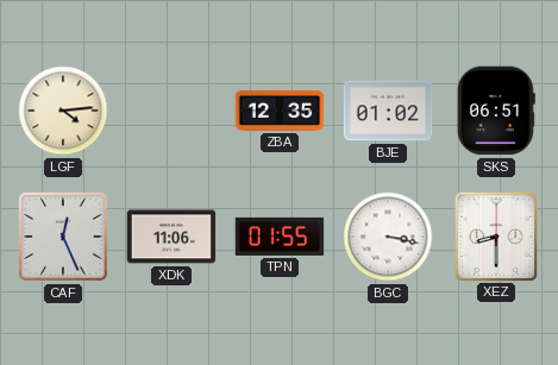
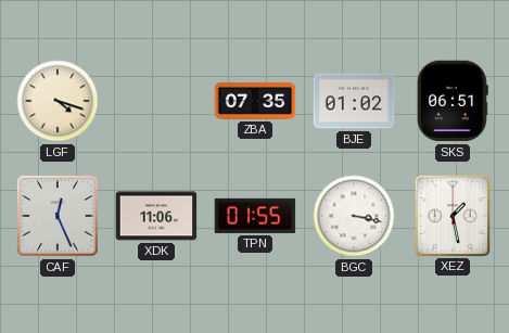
LGF: 4:14 -> 4:18
ZBA: 12:35 -> 07:35
XEZ: 8:30 -> 1:28
